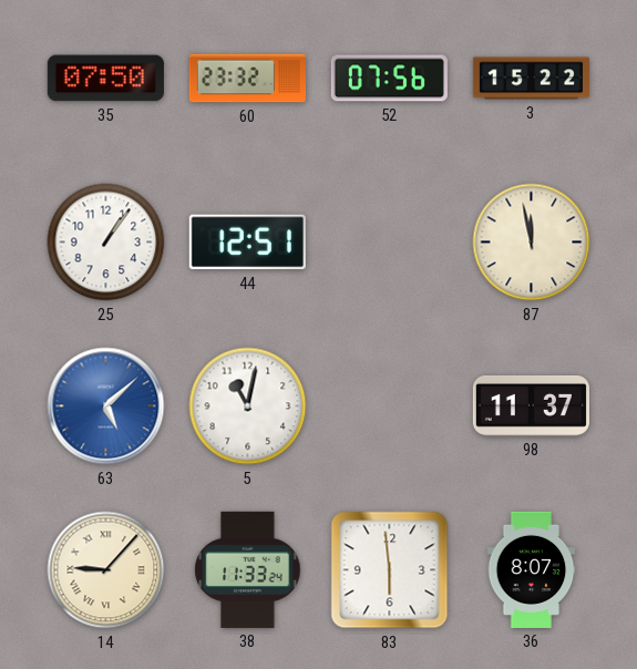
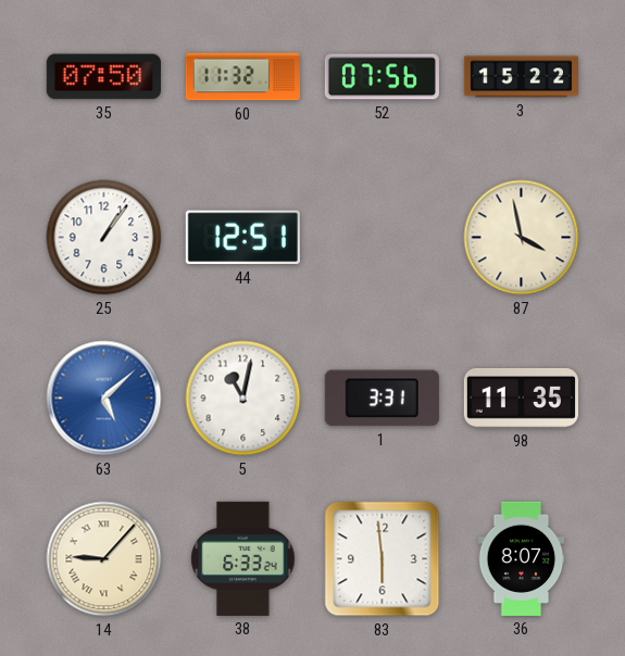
60: 23:32 -> 11:32
87: 11:58 -> 3:58
1: none -> 3:31
98: 11:37 -> 11:35
38: 11:33 -> 6:33
